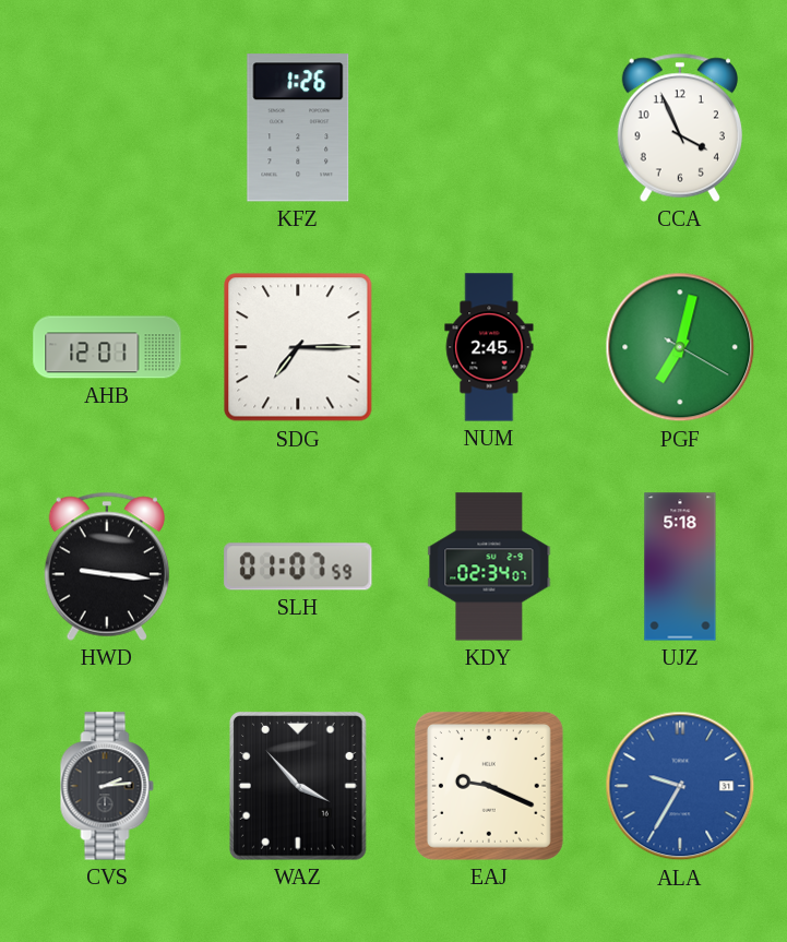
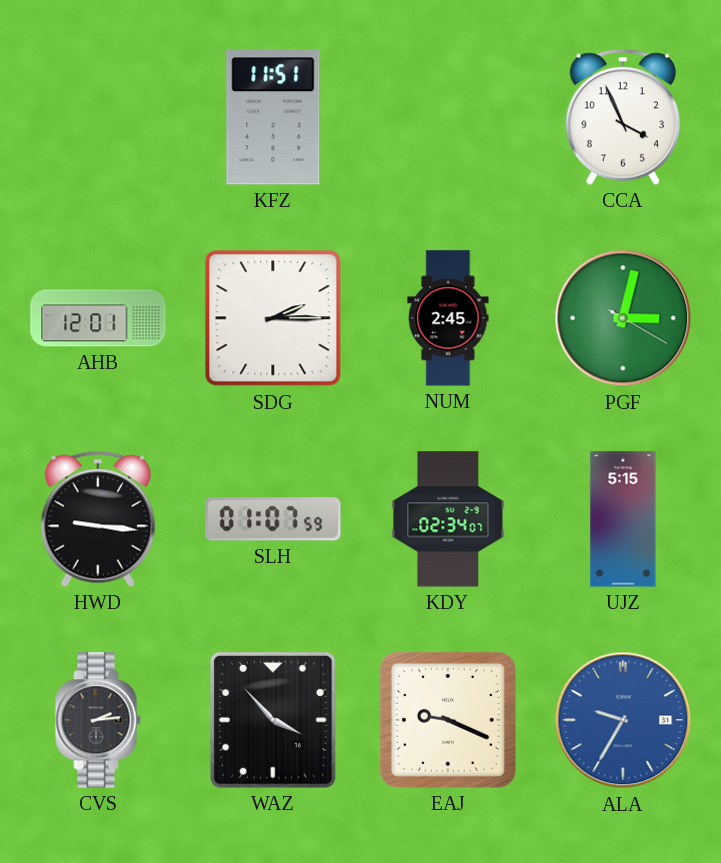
KFZ: 1:26 -> 11:51
SDG: 7:15 -> 2:15
PGF: 7:02 -> 3:02
UJZ: 5:18 -> 5:15
